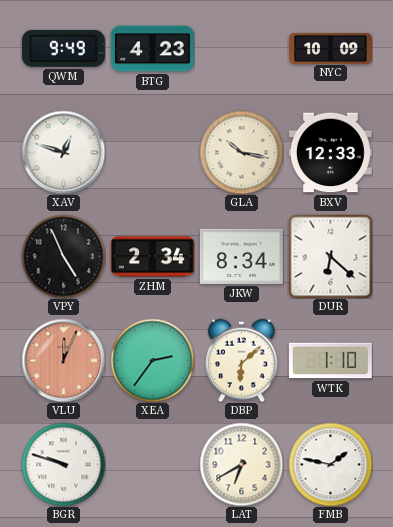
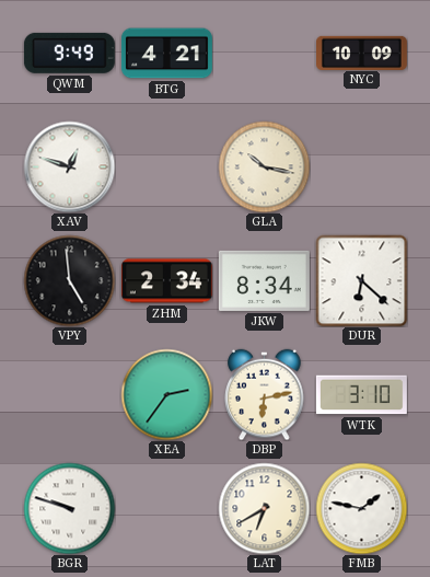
BTG: 4:23 -> 4:21
BXV: 12:33 -> none
VPY: 4:56 -> 4:59
VLU: 12:04 -> none
DBP: 6:08 -> 6:13
WTK: 1:10 -> 3:10
